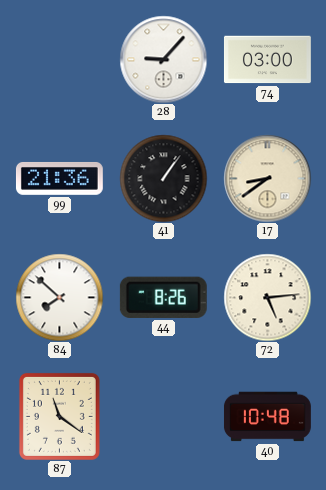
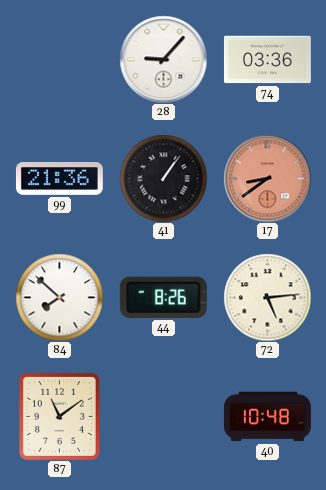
74: 03:00 -> 03:36
17 dial: cream -> salmon
87: 11:21 -> 11:09
